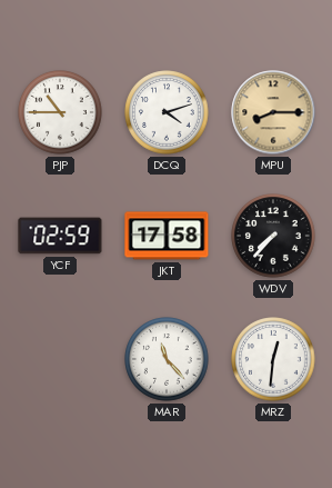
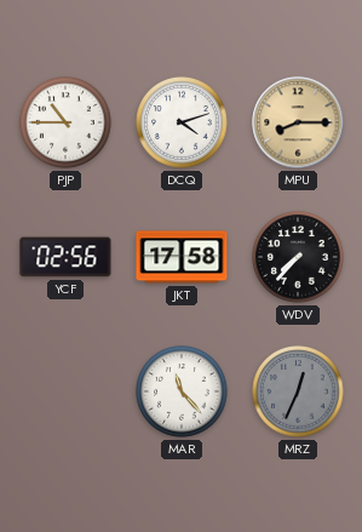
YCF: 02:59 -> 02:56
MRZ: 12:31 -> 12:34
MRZ dial: white -> grey
